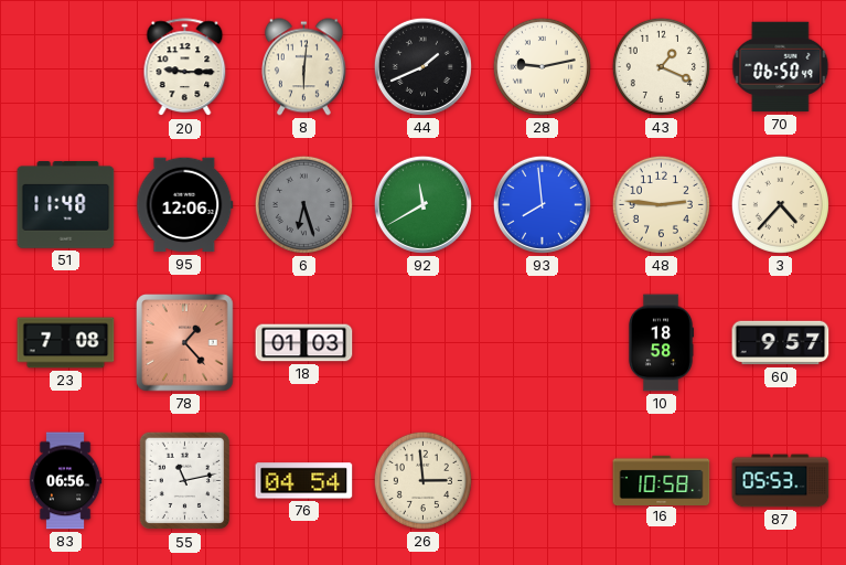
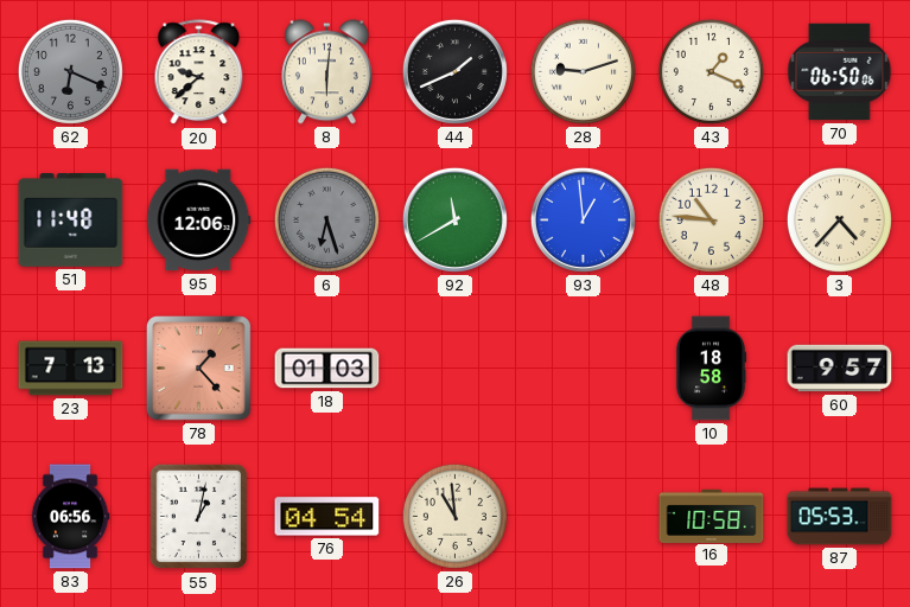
62: none -> 6:19
20: 9:15 -> 9:38
28: 9:13 -> 9:12
70: 06:50:49 -> 06:50:06
93: 7:59 -> 12:59
48: 2:46 -> 10:46
23: 7:08 -> 7:13
55: 11:13 -> 1:02
26: 2:59 -> 10:59
